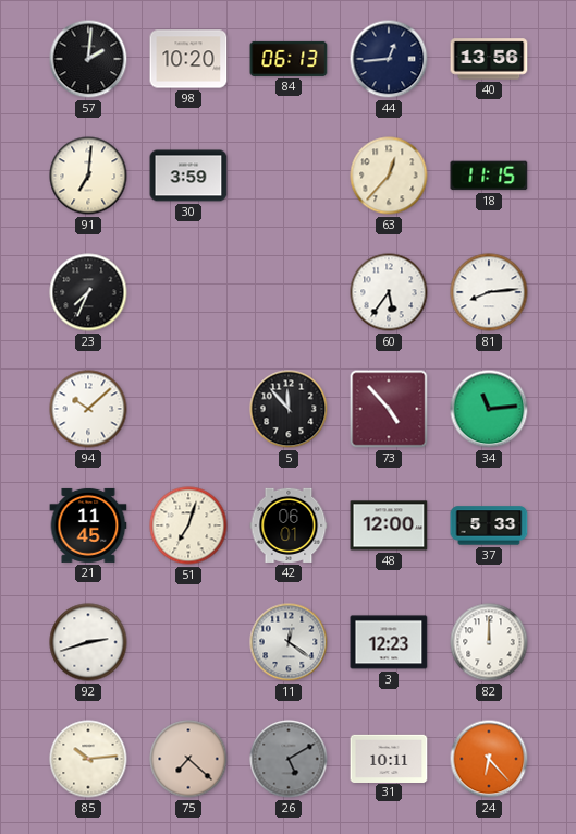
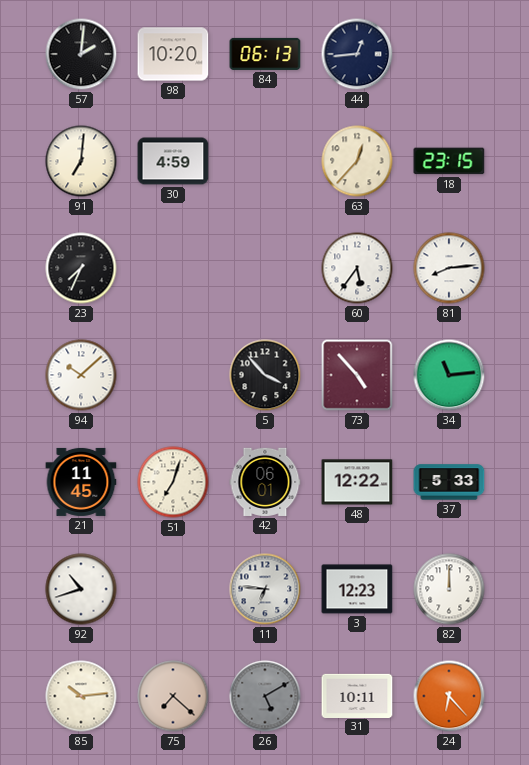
40: 13:56 -> none
30: 3:59 -> 4:59
18: 11:15 -> 23:15
5: 11:53 -> 3:53
48: 12:00 -> 12:22
92: 2:42 -> 10:42
11: 12:21 -> 6:46
